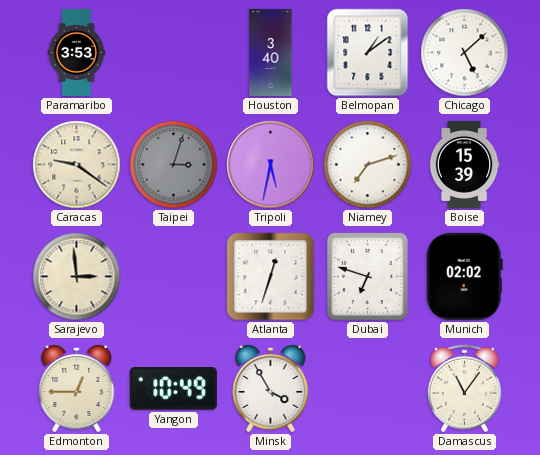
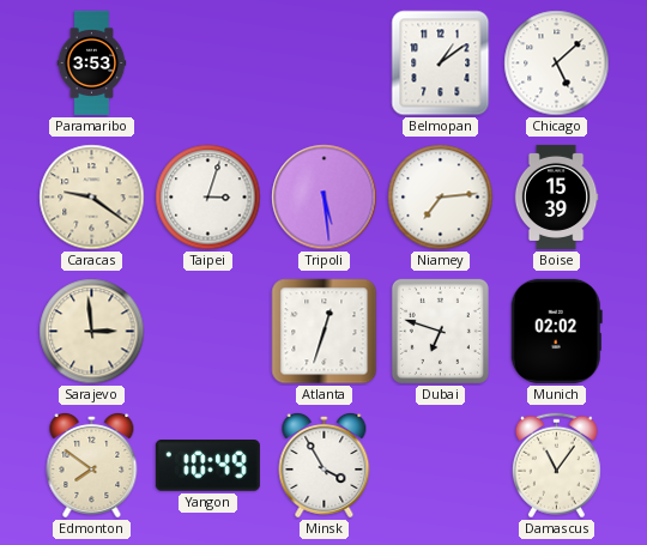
Houston: 3:40 -> none
Taipei dial: grey -> white
Tripoli: 5:32 -> 5:29
Niamey: 7:12 -> 7:14
Edmonton: 12:45 -> 7:51
